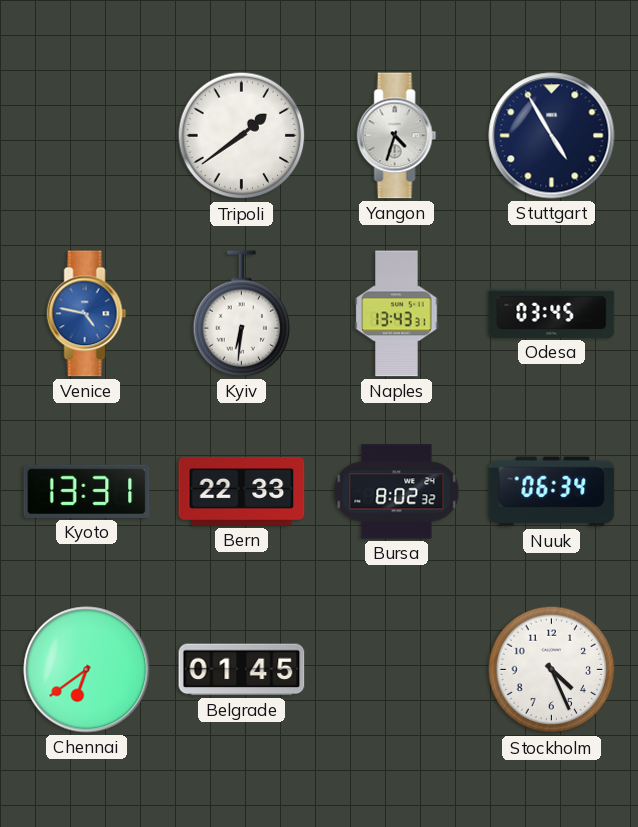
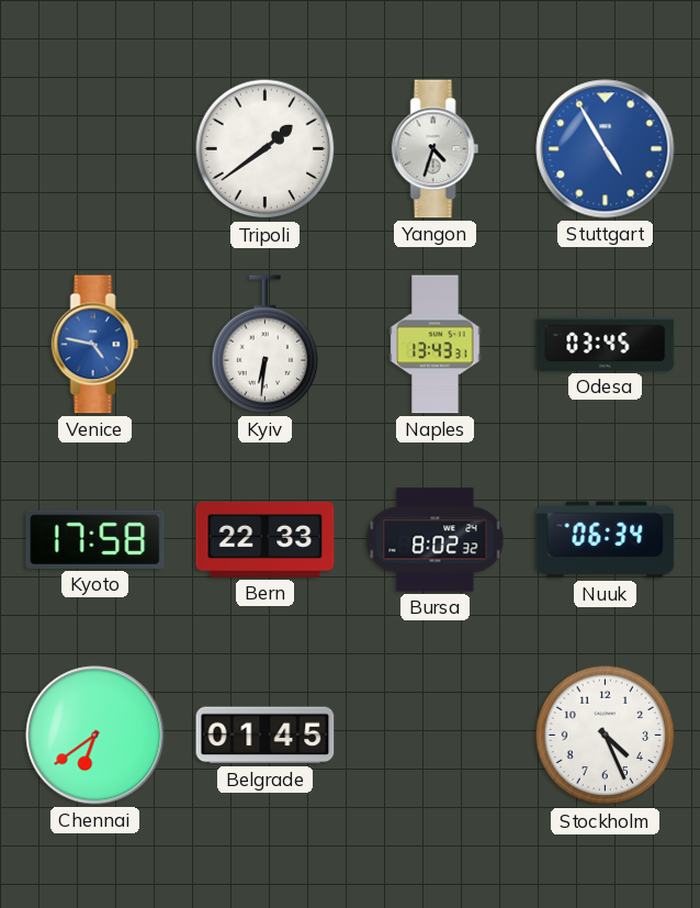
Stuttgart dial: navy -> blue
Kyoto: 13:31 -> 17:58
